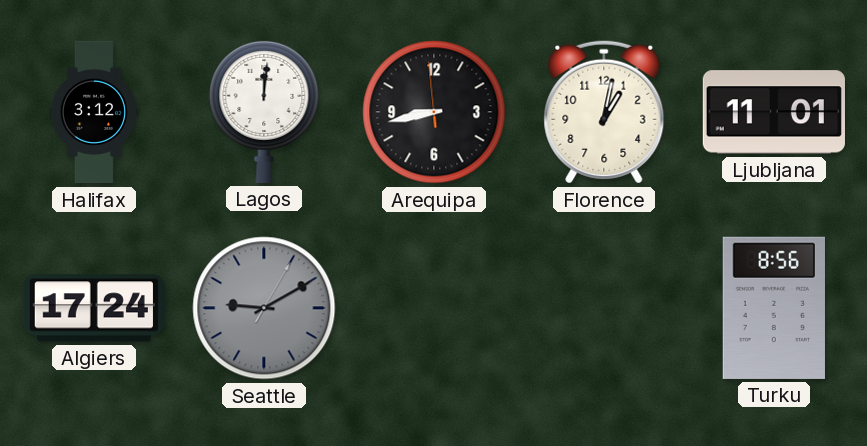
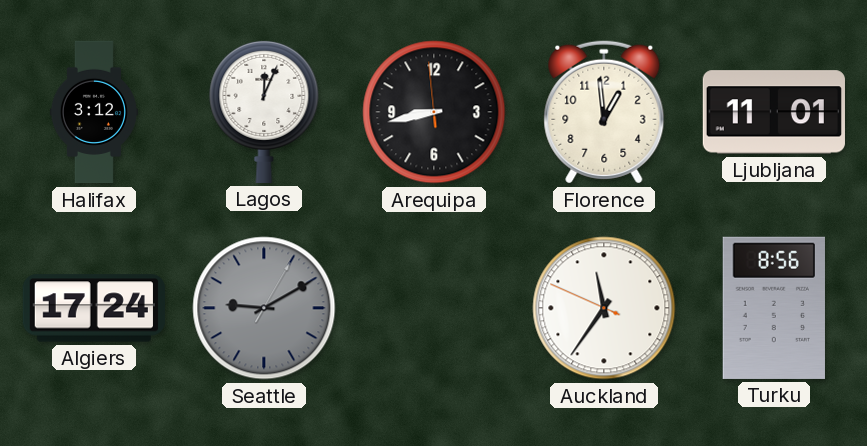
Lagos: 12:01 -> 12:04
Florence: 1:02 -> 12:59
Auckland: none -> 11:35
